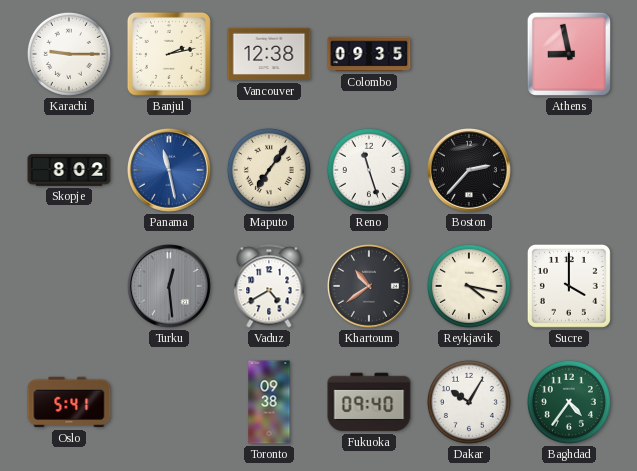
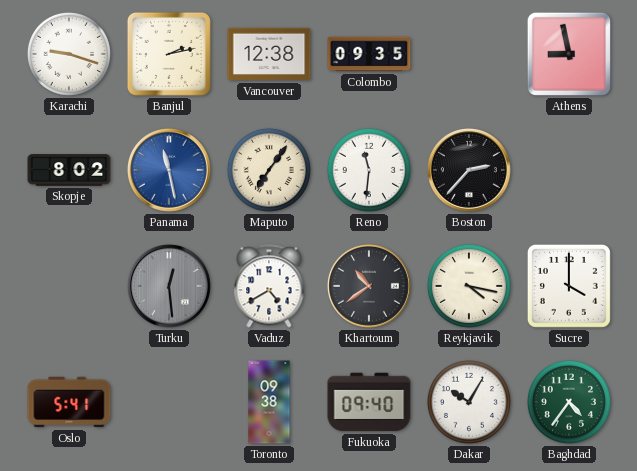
Karachi: 9:15 -> 9:18
Reno: 11:27 -> 11:31
